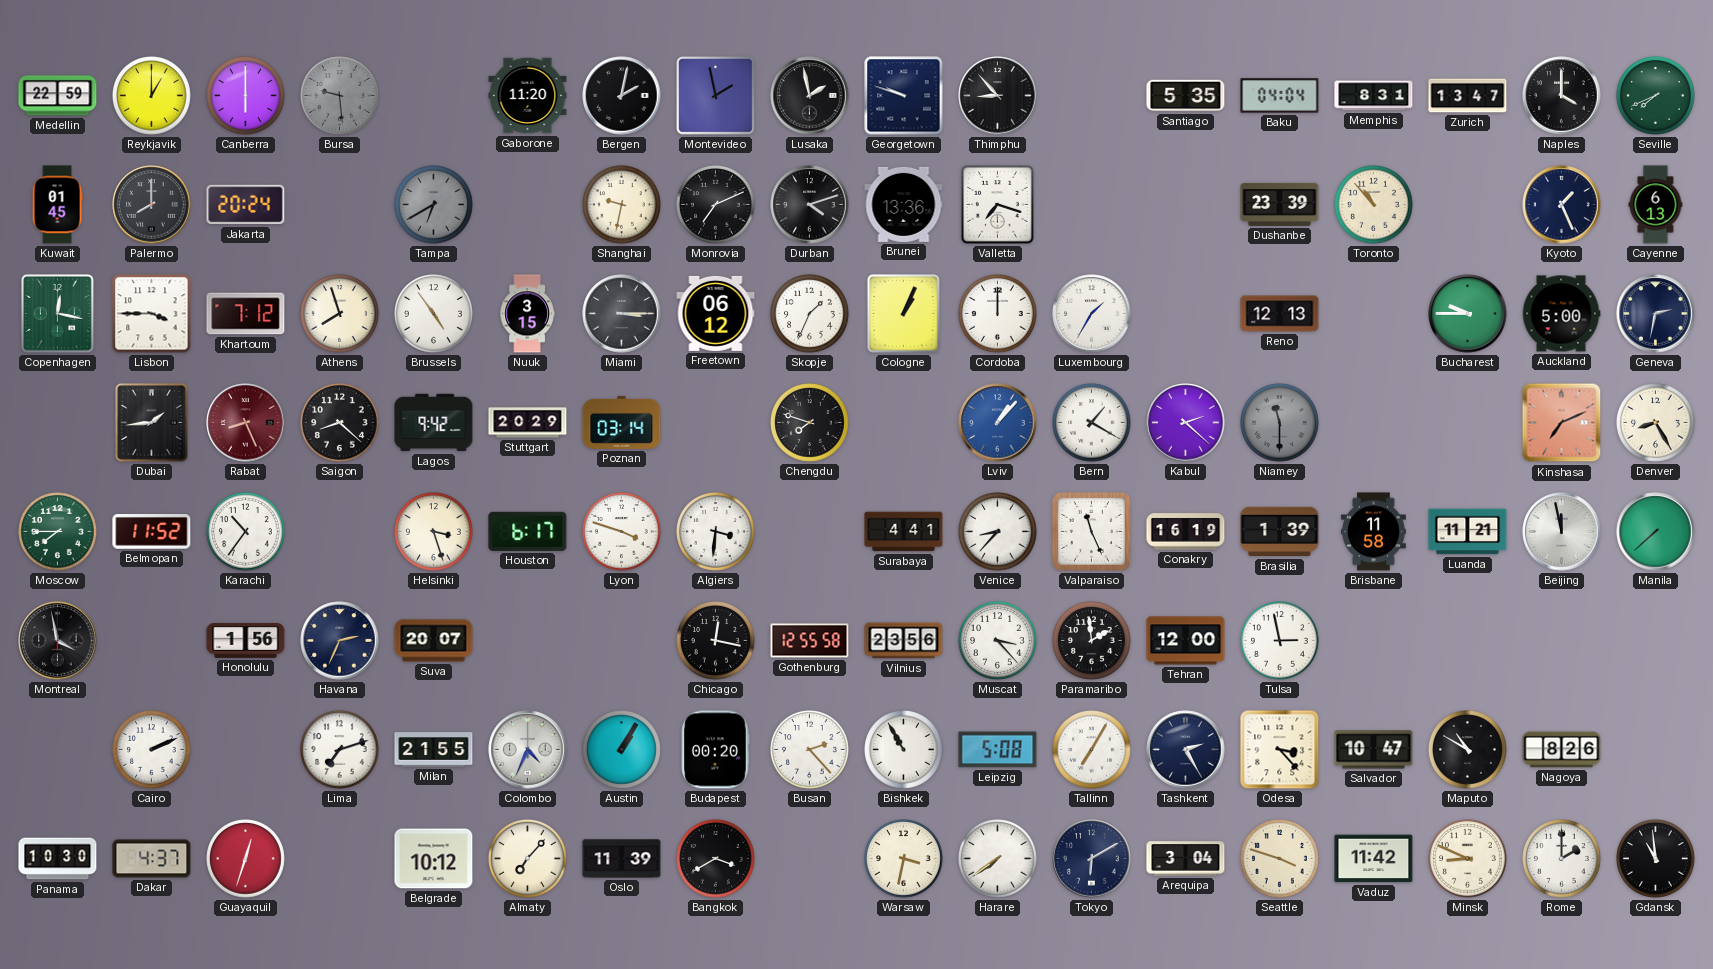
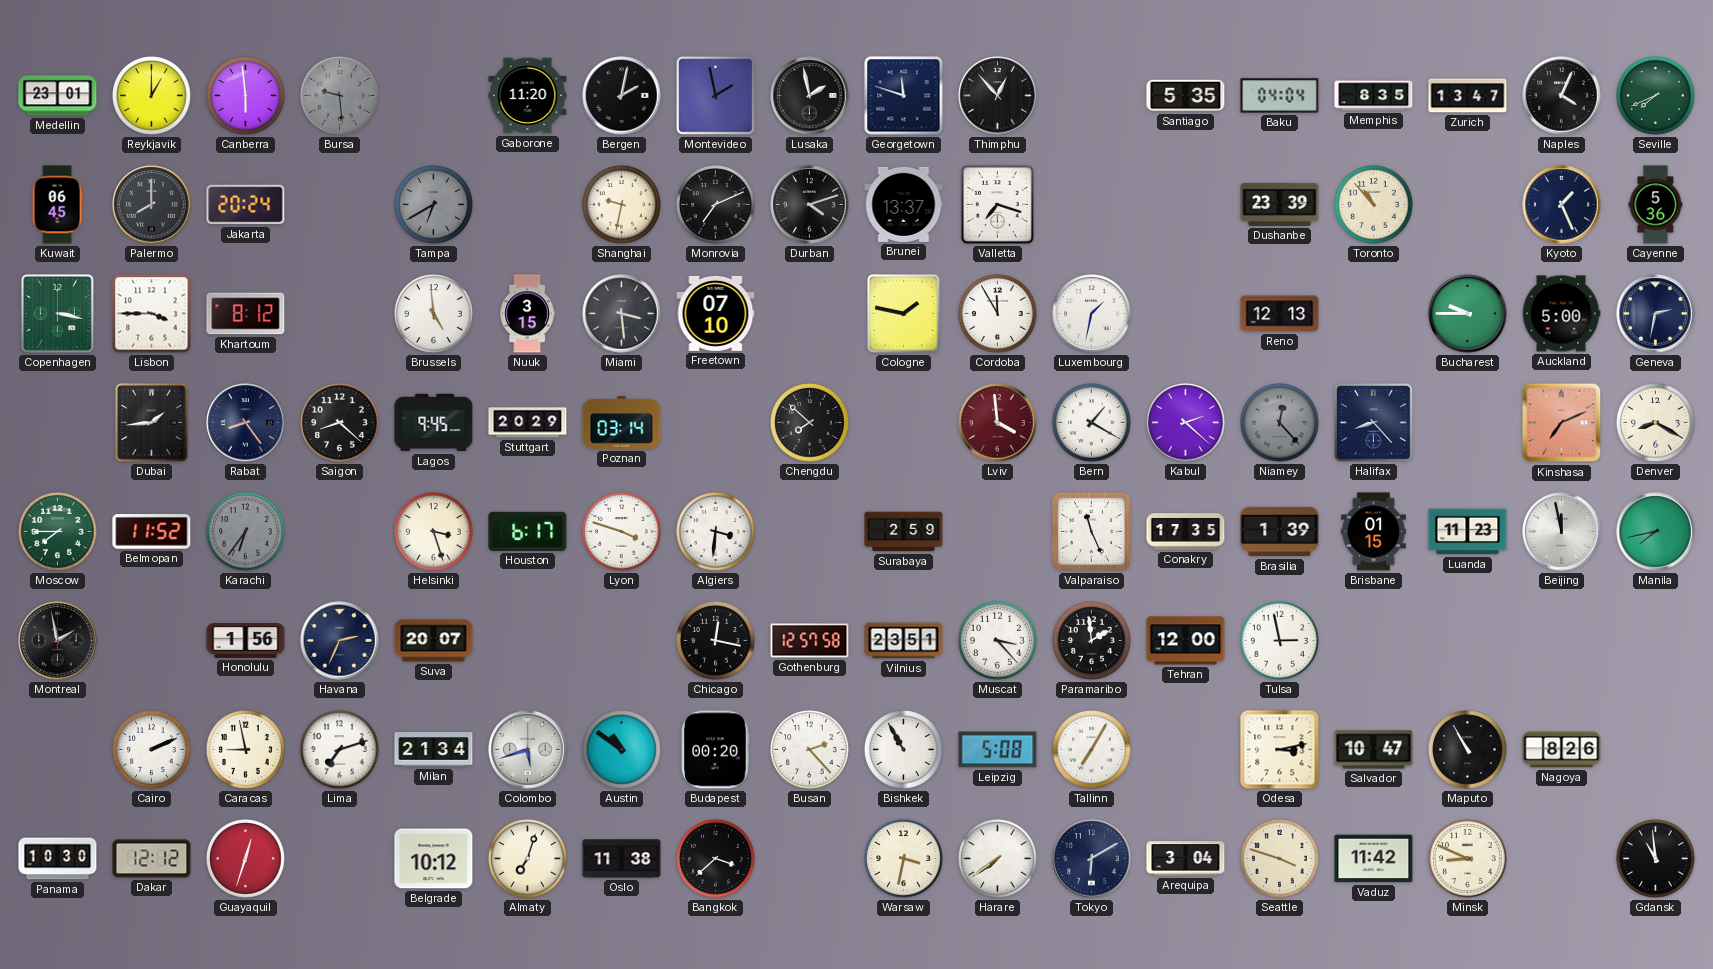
Medellin: 22:59 -> 23:01
Canberra: 6:00 -> 5:59
Georgetown: 9:48 -> 11:48
Thimphu: 8:53 -> 12:53
Memphis: 8:31 -> 8:35
Naples: 4:00 -> 4:04
Kuwait: 01:45 -> 06:45
Brunei: 13:36 -> 13:37
Cayenne: 6:13 -> 5:36
Copenhagen: 12:17 -> 3:17
Khartoum: 7:12 -> 8:12
Athens: 7:57 -> none
Brussels: 4:54 -> 4:59
Miami: 3:15 -> 3:29
Freetown: 06:12 -> 07:10
Skopje: 1:34 -> none
Cologne: 1:04 -> 1:47
Cordoba: 12:00 -> 11:55
Luxembourg: 1:35 -> 1:32
Rabat: 8:26 -> 8:24
Rabat dial: burgundy -> navy
Lagos: 9:42 -> 9:45
Chengdu: 7:48 -> 7:52
Lviv: 1:07 -> 3:59
Lviv dial: blue -> burgundy
Niamey: 11:30 -> 12:23
Halifax: none -> 8:23
Denver: 8:25 -> 8:20
Karachi: 10:36 -> 6:36
Karachi dial: white -> grey
Surabaya: 4:41 -> 2:59
Venice: 8:37 -> none
Conakry: 16:19 -> 17:35
Brisbane: 11:58 -> 01:15
Luanda: 11:21 -> 11:23
Manila: 7:38 -> 7:43
Montreal: 3:58 -> 1:58
Gothenburg: 12:55 -> 12:57
Vilnius: 23:56 -> 23:51
Caracas: none -> 8:58
Milan: 21:55 -> 21:34
Colombo: 4:34 -> 5:42
Austin: 1:05 -> 10:51
Tashkent: 2:25 -> none
Odesa: 3:23 -> 3:13
Maputo: 10:50 -> 10:55
Dakar: 4:37 -> 12:12
Almaty: 7:07 -> 7:03
Oslo: 11:39 -> 11:38
Bangkok: 3:40 -> 3:38
Rome: 2:00 -> none
